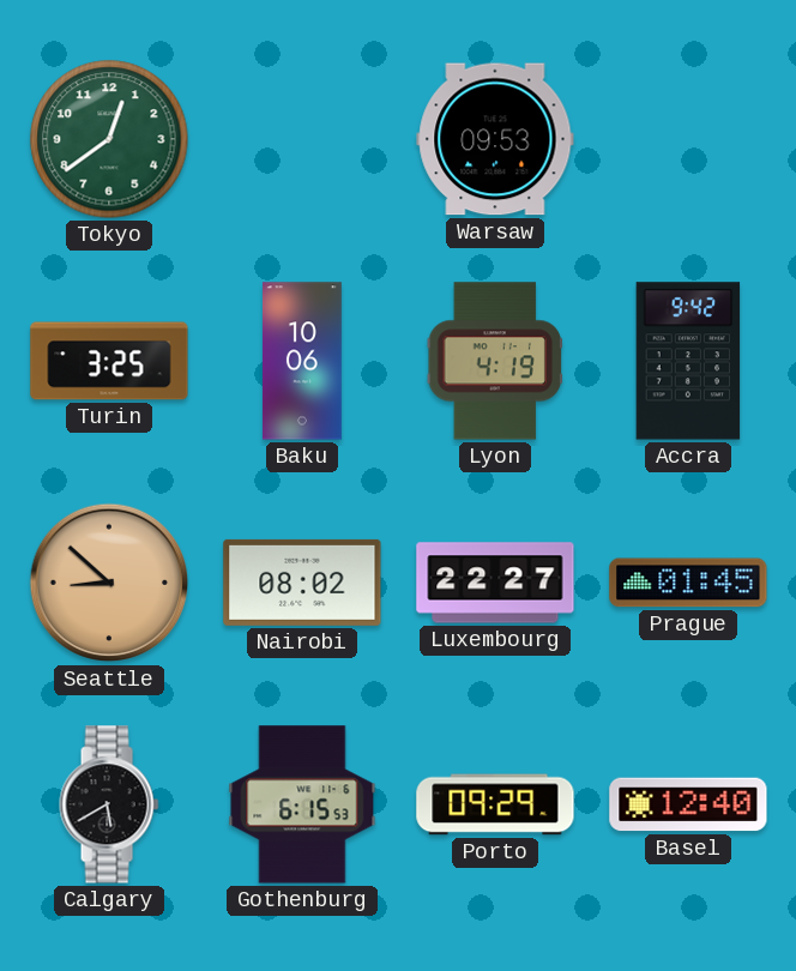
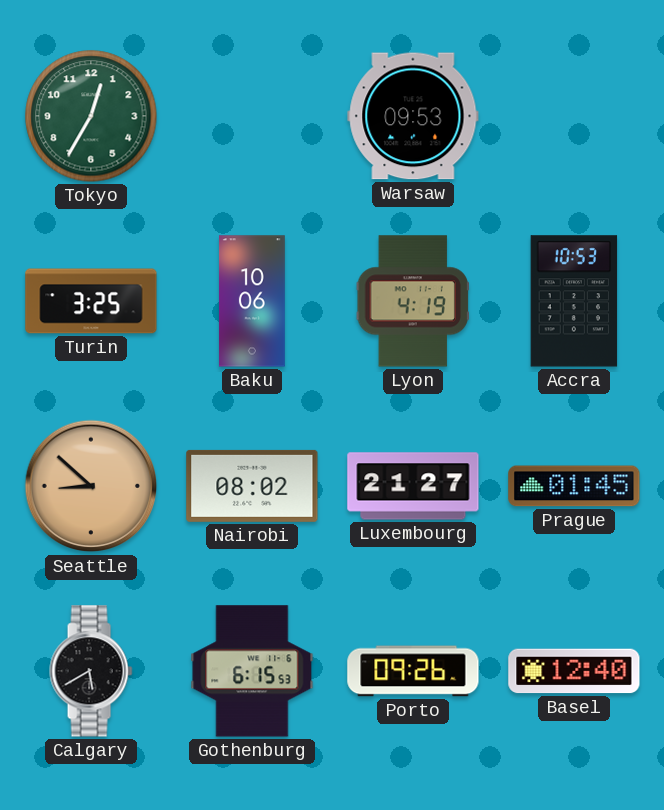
Tokyo: 12:39 -> 12:35
Accra: 9:42 -> 10:53
Luxembourg: 22:27 -> 21:27
Porto: 09:29 -> 09:26
